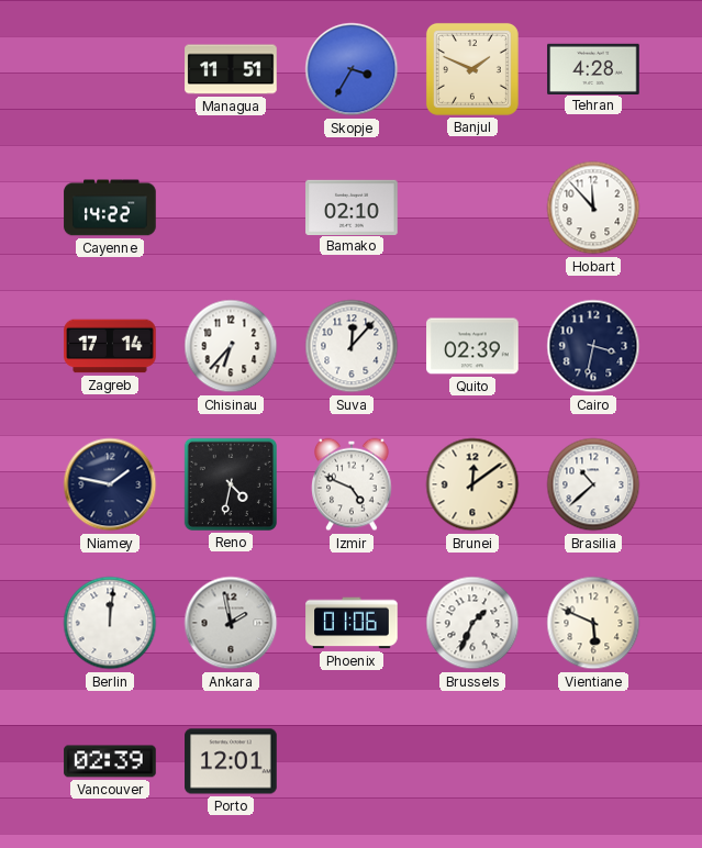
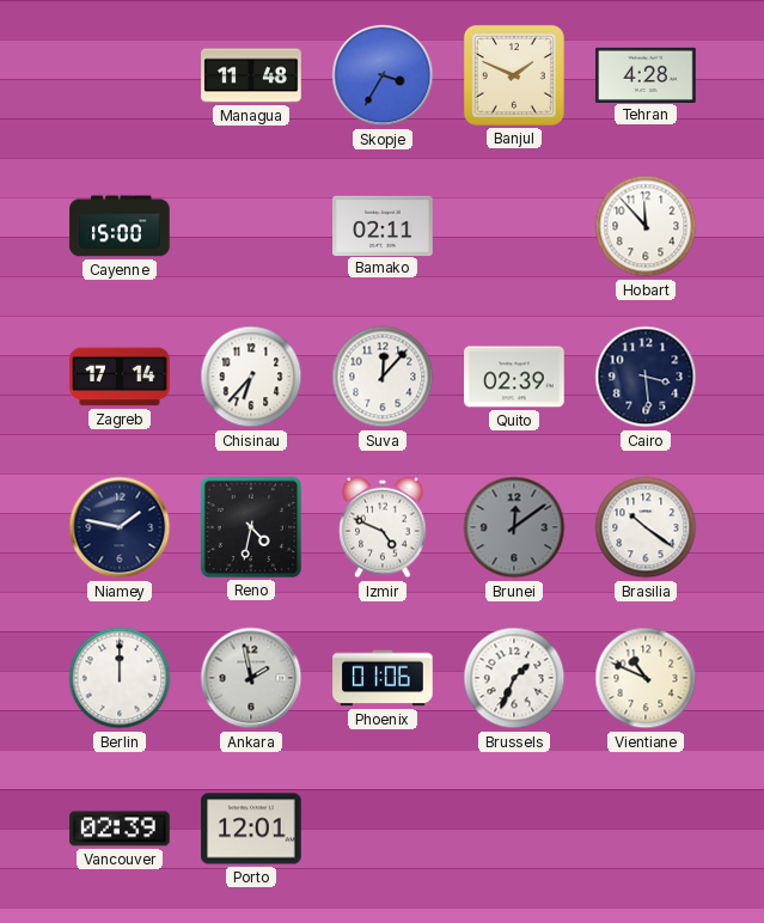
Managua: 11:51 -> 11:48
Cayenne: 14:22 -> 15:00
Bamako: 02:10 -> 02:11
Cairo: 3:32 -> 3:29
Brunei dial: cream -> grey
Brasilia: 10:38 -> 10:21
Berlin: 12:01 -> 12:00
Vientiane: 5:49 -> 10:49
